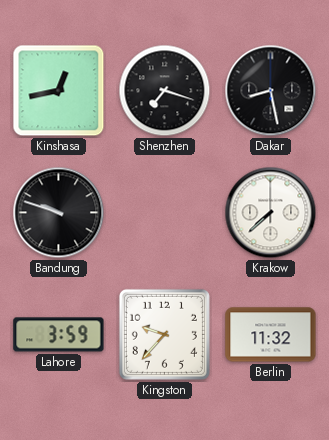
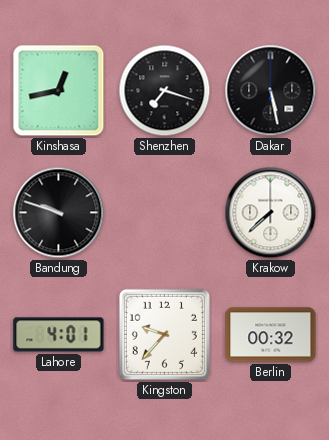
Dakar: 8:28 -> 5:28
Lahore: 3:59 -> 4:01
Berlin: 11:32 -> 00:32
